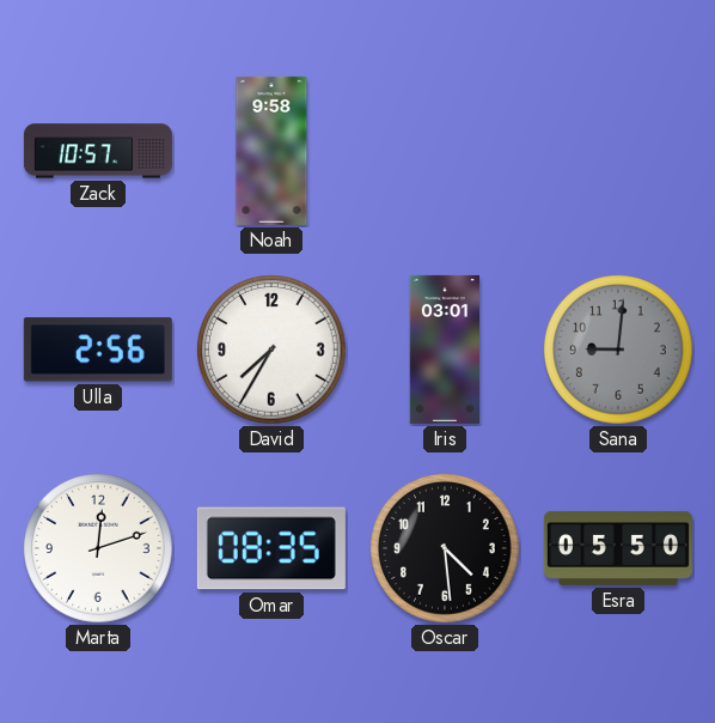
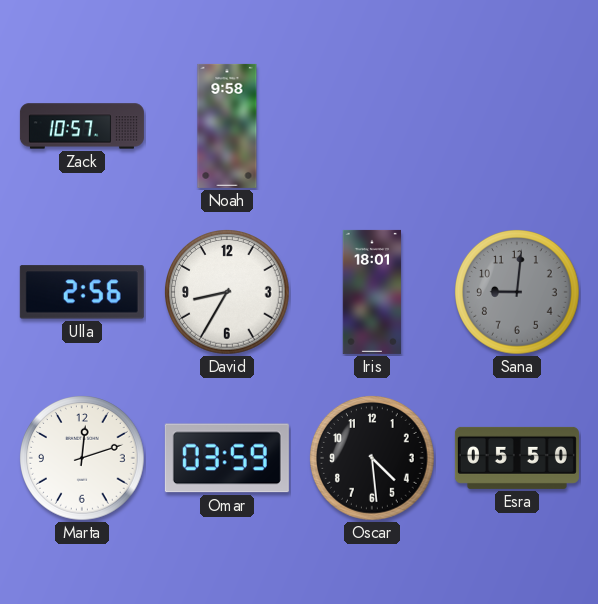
David: 7:35 -> 8:35
Iris: 03:01 -> 18:01
Omar: 08:35 -> 03:59
